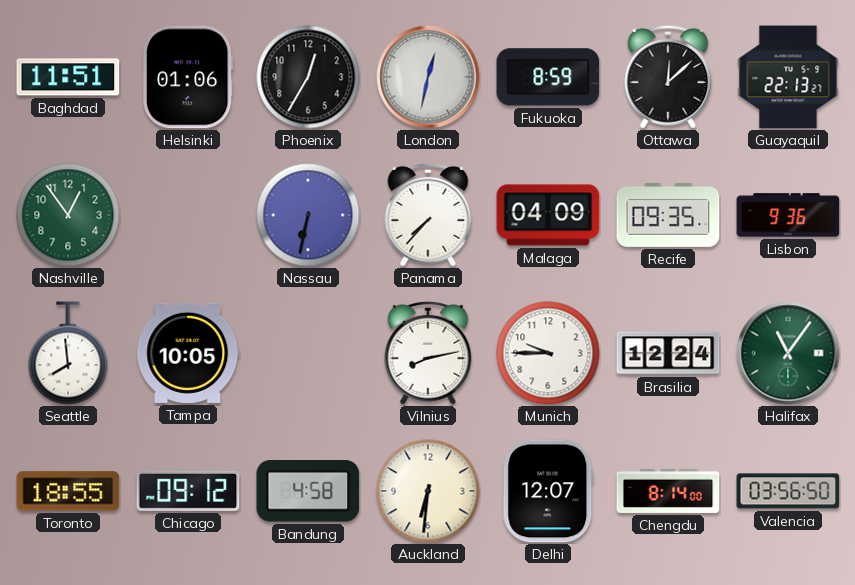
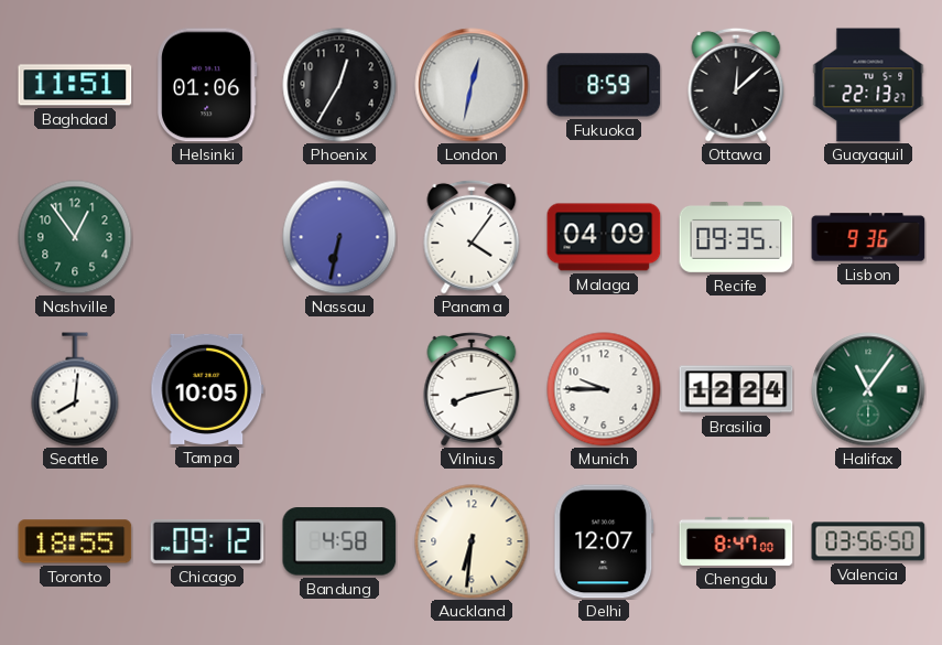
Panama: 7:37 -> 4:06
Seattle: 7:59 -> 8:01
Chengdu: 8:14 -> 8:47
